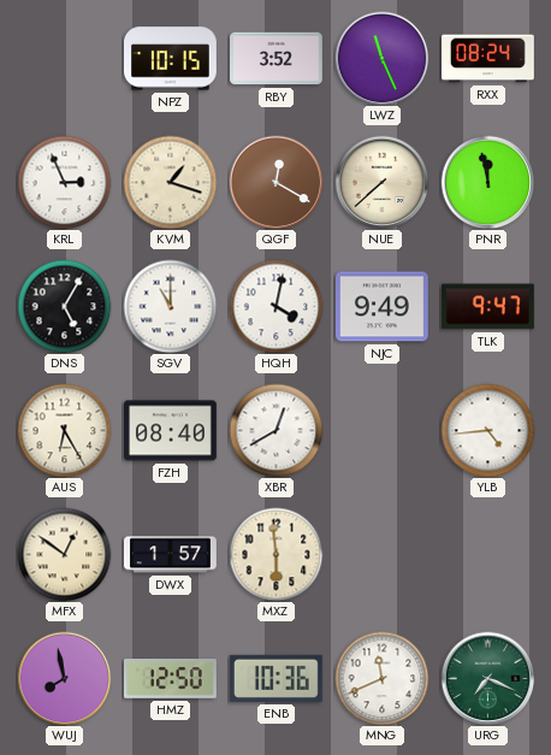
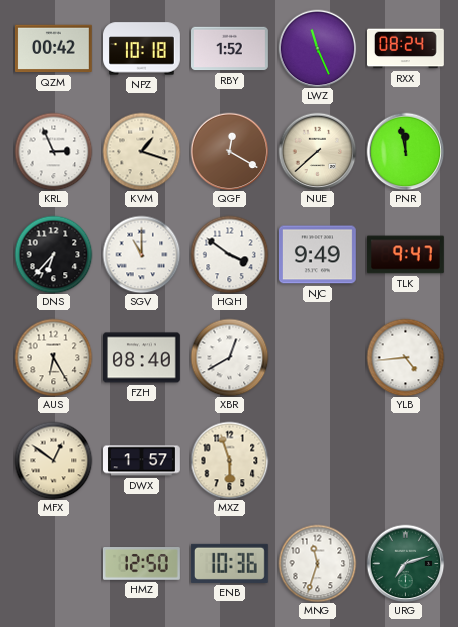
QZM: none -> 00:42
NPZ: 10:15 -> 10:18
RBY: 3:52 -> 1:52
DNS: 5:05 -> 6:37
HQH: 4:02 -> 3:51
MXZ: 5:59 -> 5:57
WUJ: 7:58 -> none
MNG: 11:41 -> 11:33
URG: 7:19 -> 7:12
